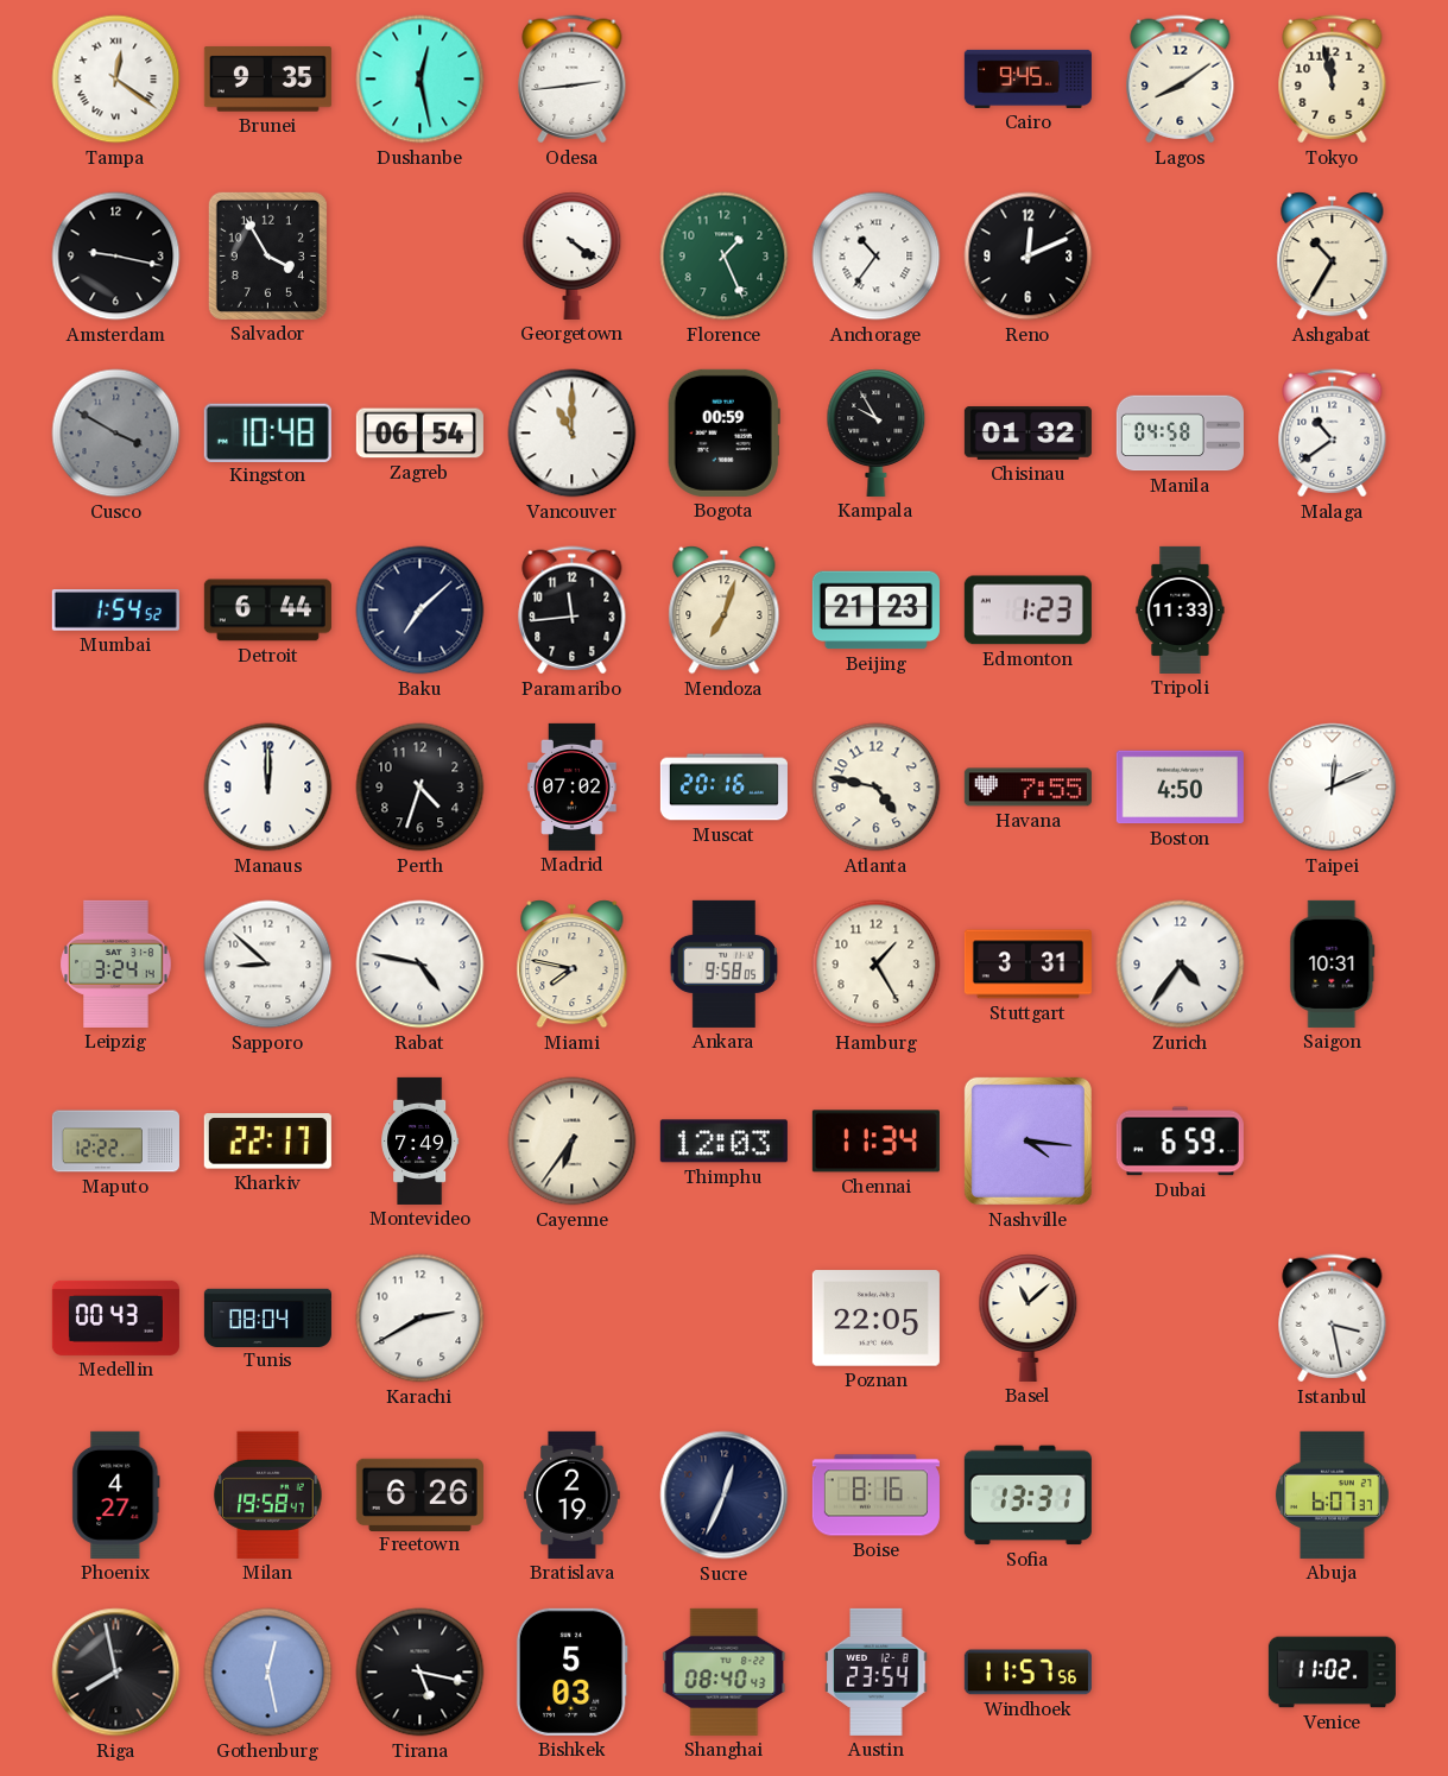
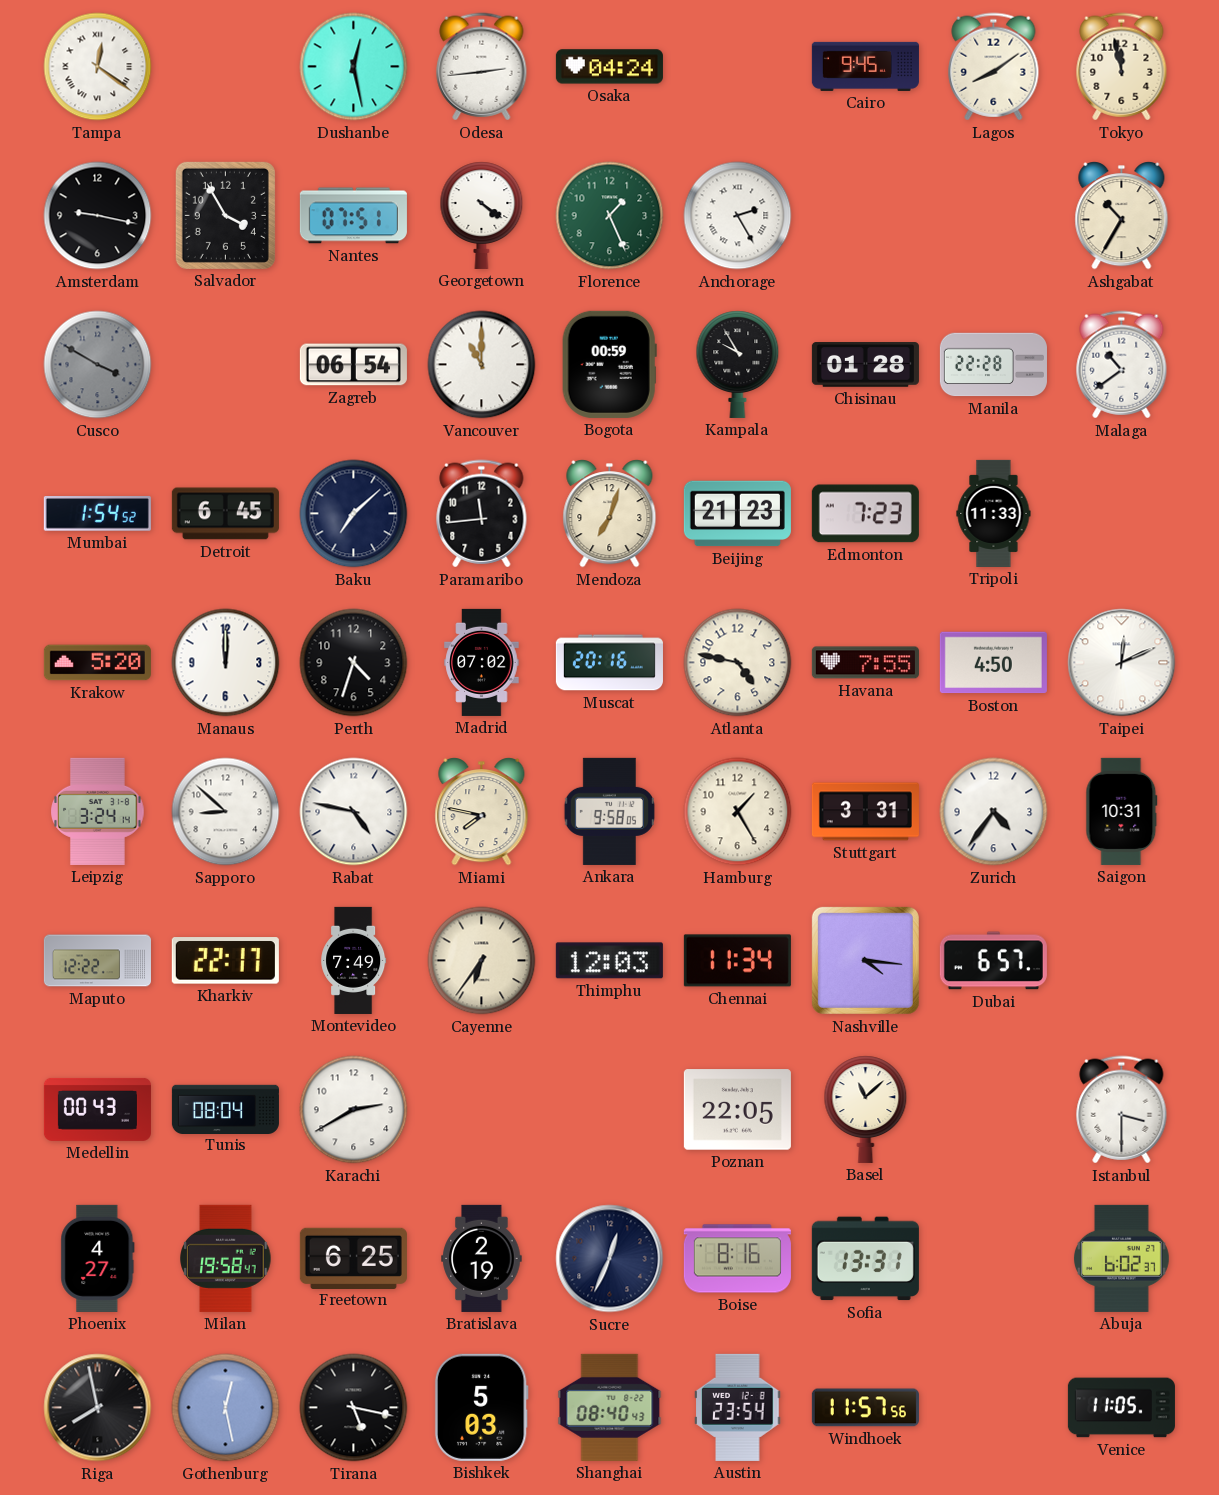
Brunei: 9:35 -> none
Osaka: none -> 04:24
Nantes: none -> 07:51
Anchorage: 10:36 -> 2:25
Reno: 12:11 -> none
Kingston: 10:48 -> none
Chisinau: 01:32 -> 01:28
Manila: 04:58 -> 22:28
Detroit: 6:44 -> 6:45
Edmonton: 1:23 -> 7:23
Krakow: none -> 5:20
Dubai: 6:59 -> 6:57
Istanbul: 3:28 -> 3:30
Freetown: 6:26 -> 6:25
Abuja: 6:07 -> 6:02
Venice: 11:02 -> 11:05
